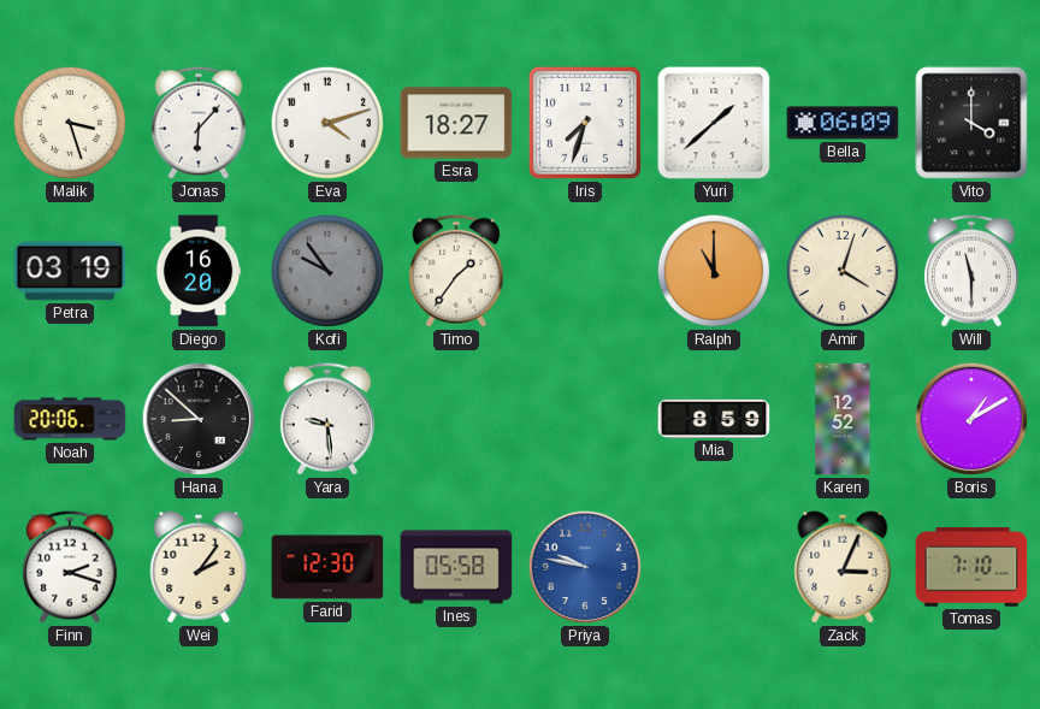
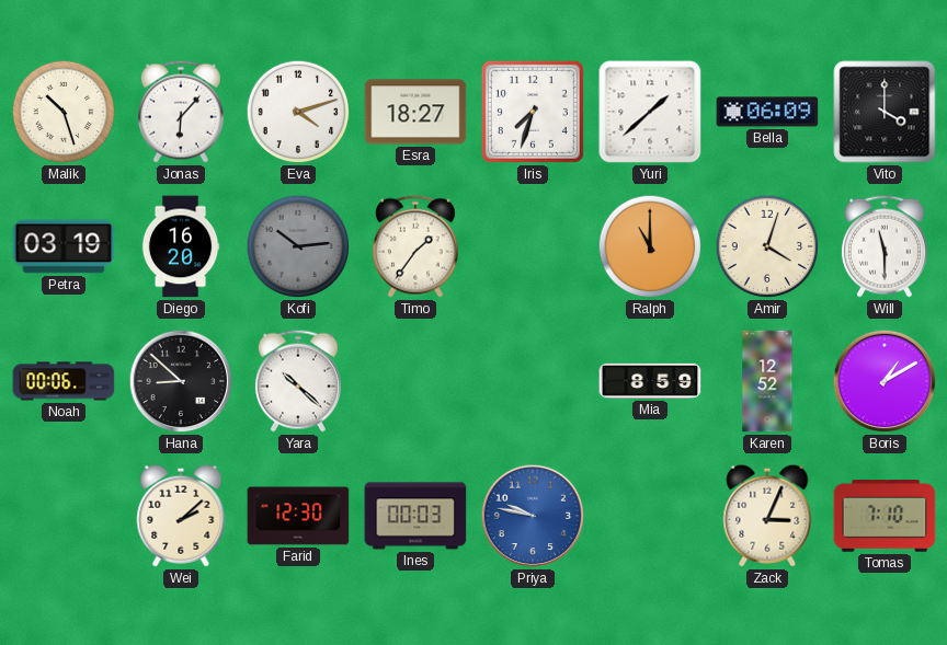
Malik: 3:27 -> 10:27
Kofi: 9:54 -> 10:14
Noah: 20:06 -> 00:06
Yara: 9:29 -> 10:22
Finn: 2:18 -> none
Wei: 2:06 -> 2:08
Ines: 05:58 -> 00:03
